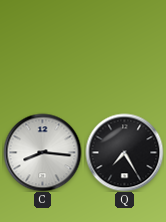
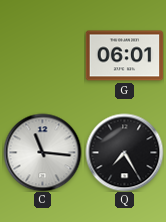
G: none -> 06:01
C: 8:16 -> 11:16
